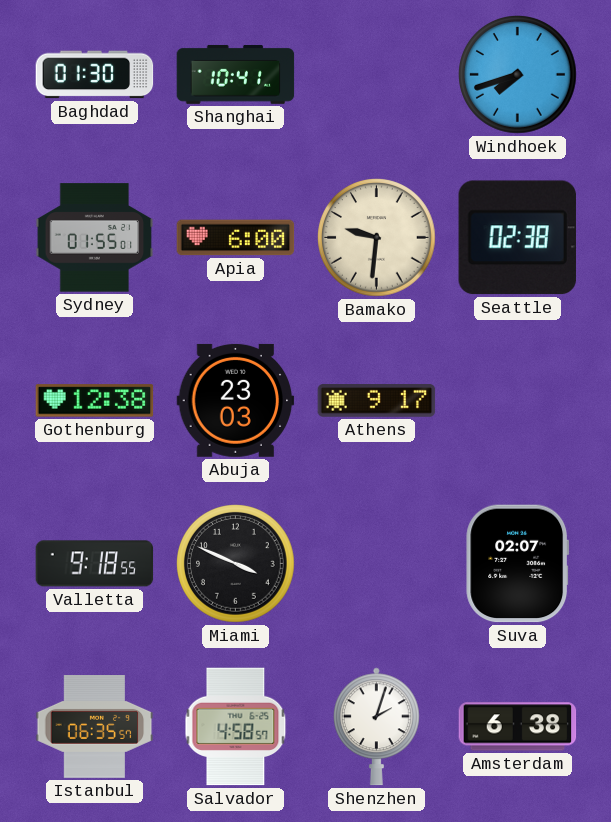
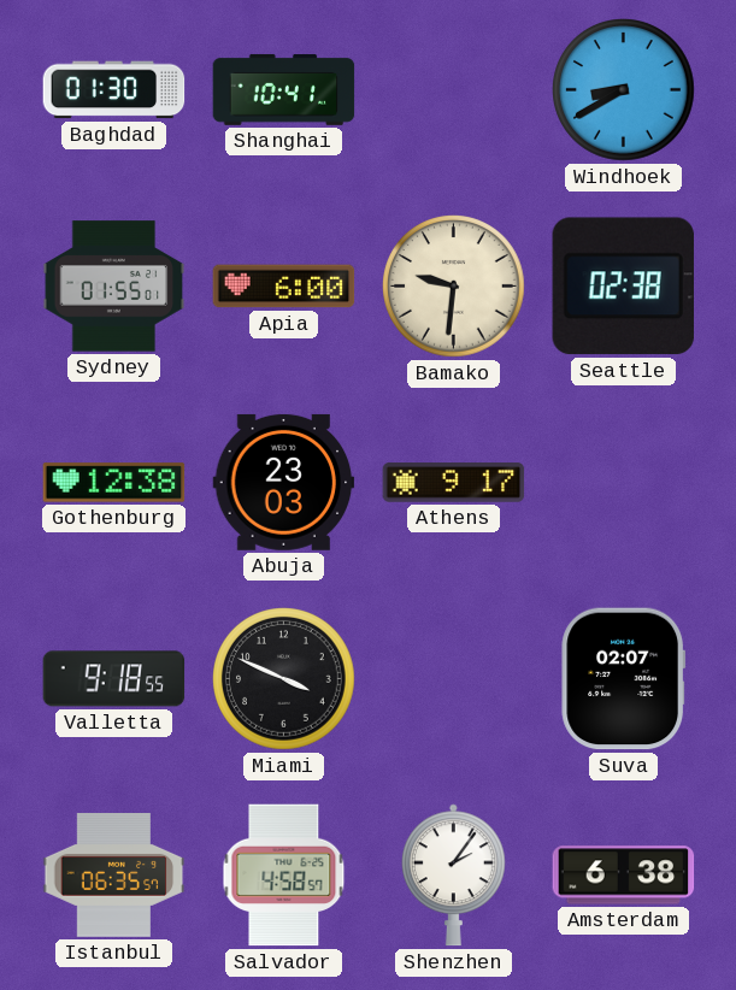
Windhoek: 7:42 -> 8:40
Shenzhen: 2:03 -> 2:06
